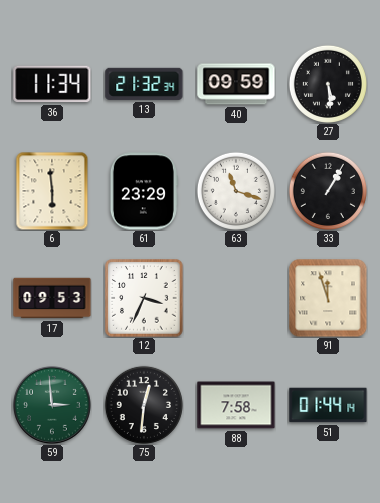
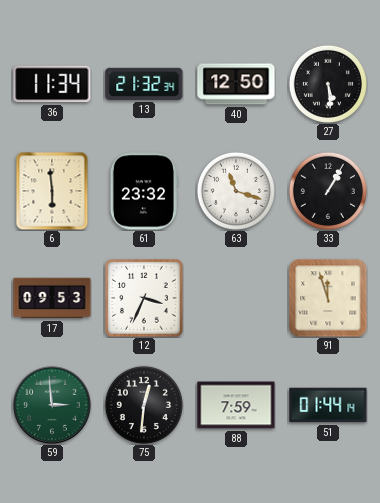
40: 09:59 -> 12:50
61: 23:29 -> 23:32
88: 7:58 -> 7:59
